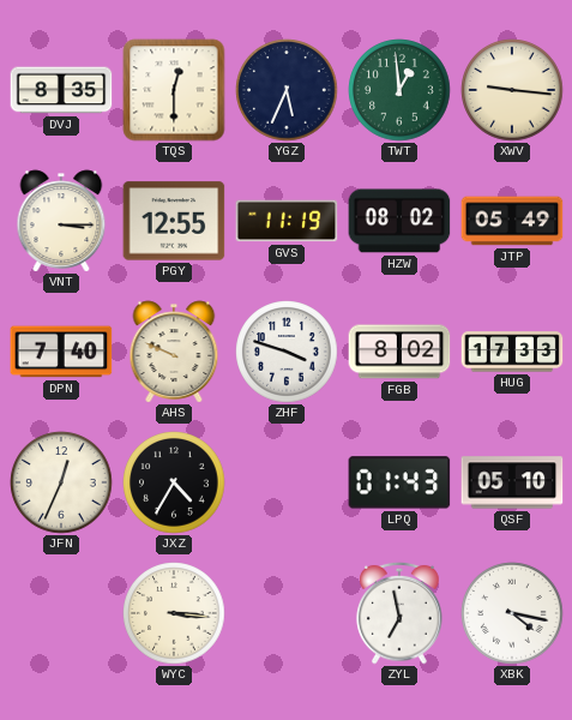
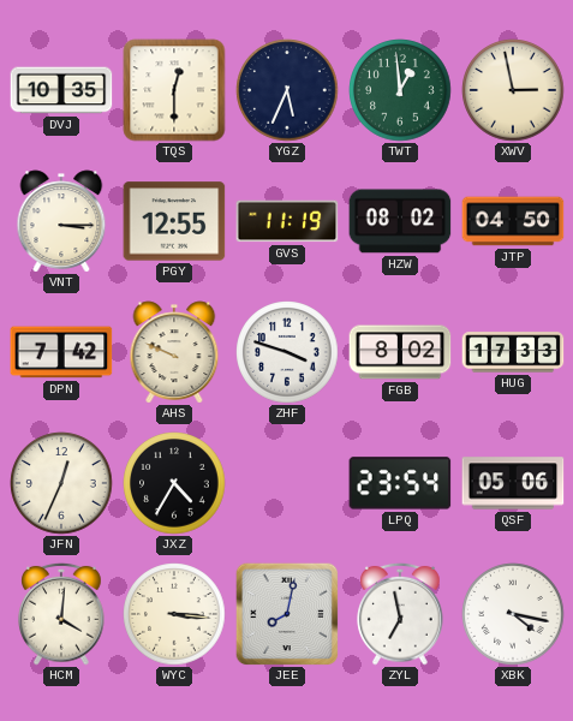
DVJ: 8:35 -> 10:35
XWV: 9:16 -> 2:58
JTP: 05:49 -> 04:50
DPN: 7:40 -> 7:42
LPQ: 01:43 -> 23:54
QSF: 05:10 -> 05:06
HCM: none -> 4:01
JEE: none -> 8:02
